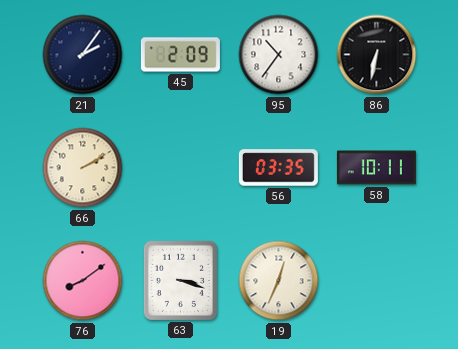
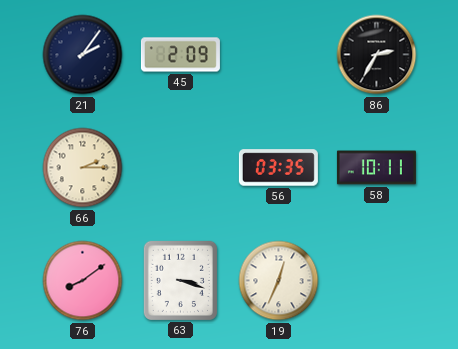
95: 10:36 -> none
86: 6:32 -> 2:35
66: 2:10 -> 2:15
